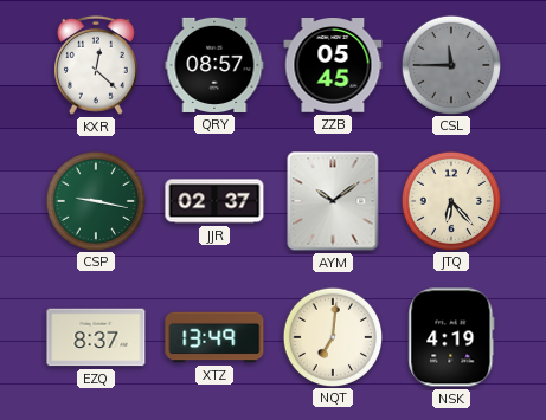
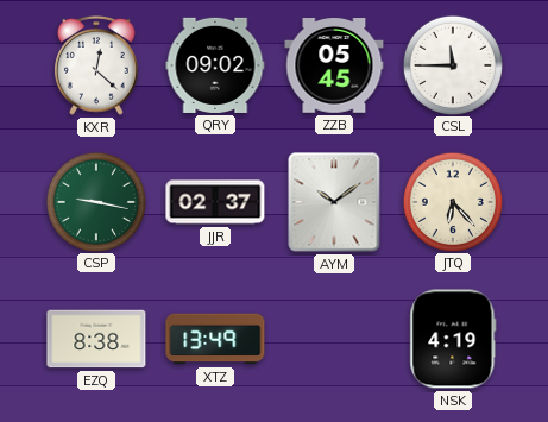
QRY: 08:57 -> 09:02
CSL dial: grey -> white
EZQ: 8:37 -> 8:38
NQT: 7:01 -> none
